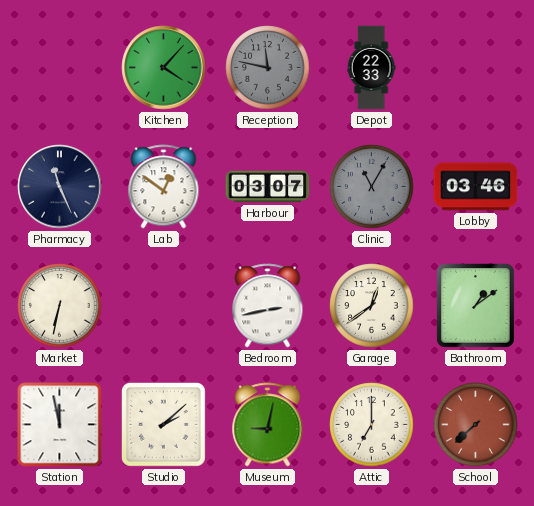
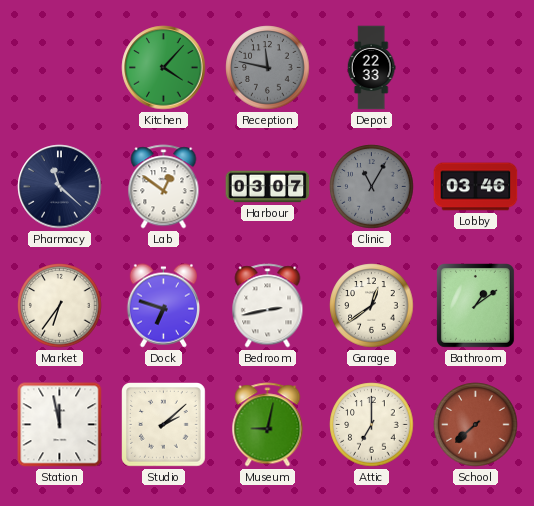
Pharmacy: 11:26 -> 11:22
Market: 6:32 -> 6:36
Dock: none -> 6:48
